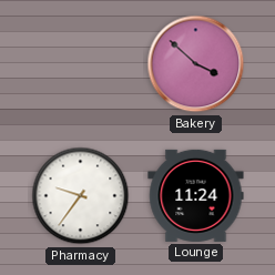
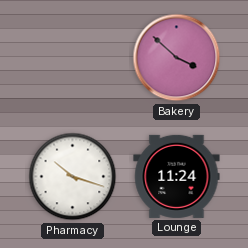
Pharmacy: 9:36 -> 10:18
